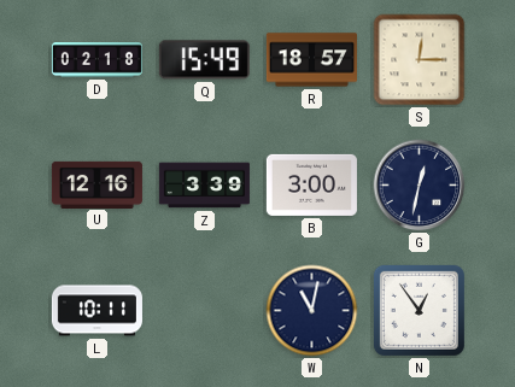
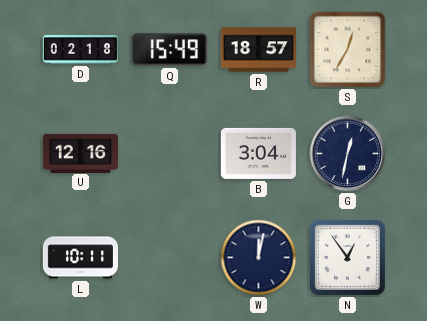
S: 12:15 -> 12:35
Z: 3:39 -> none
B: 3:00 -> 3:04
W: 11:02 -> 12:02
